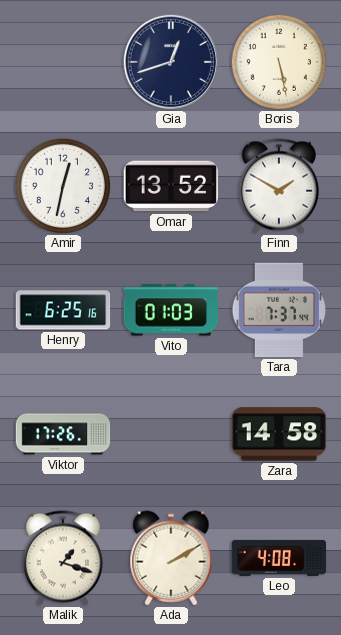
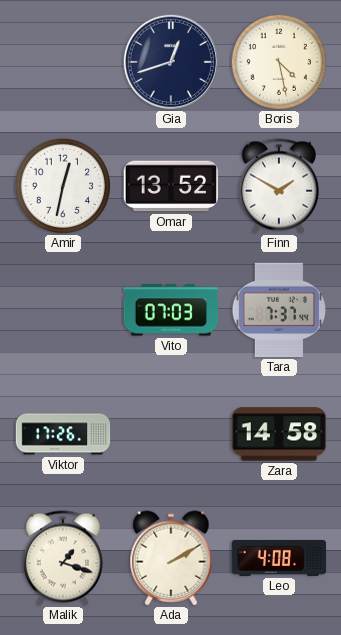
Boris: 5:28 -> 4:28
Henry: 6:25 -> none
Vito: 01:03 -> 07:03
